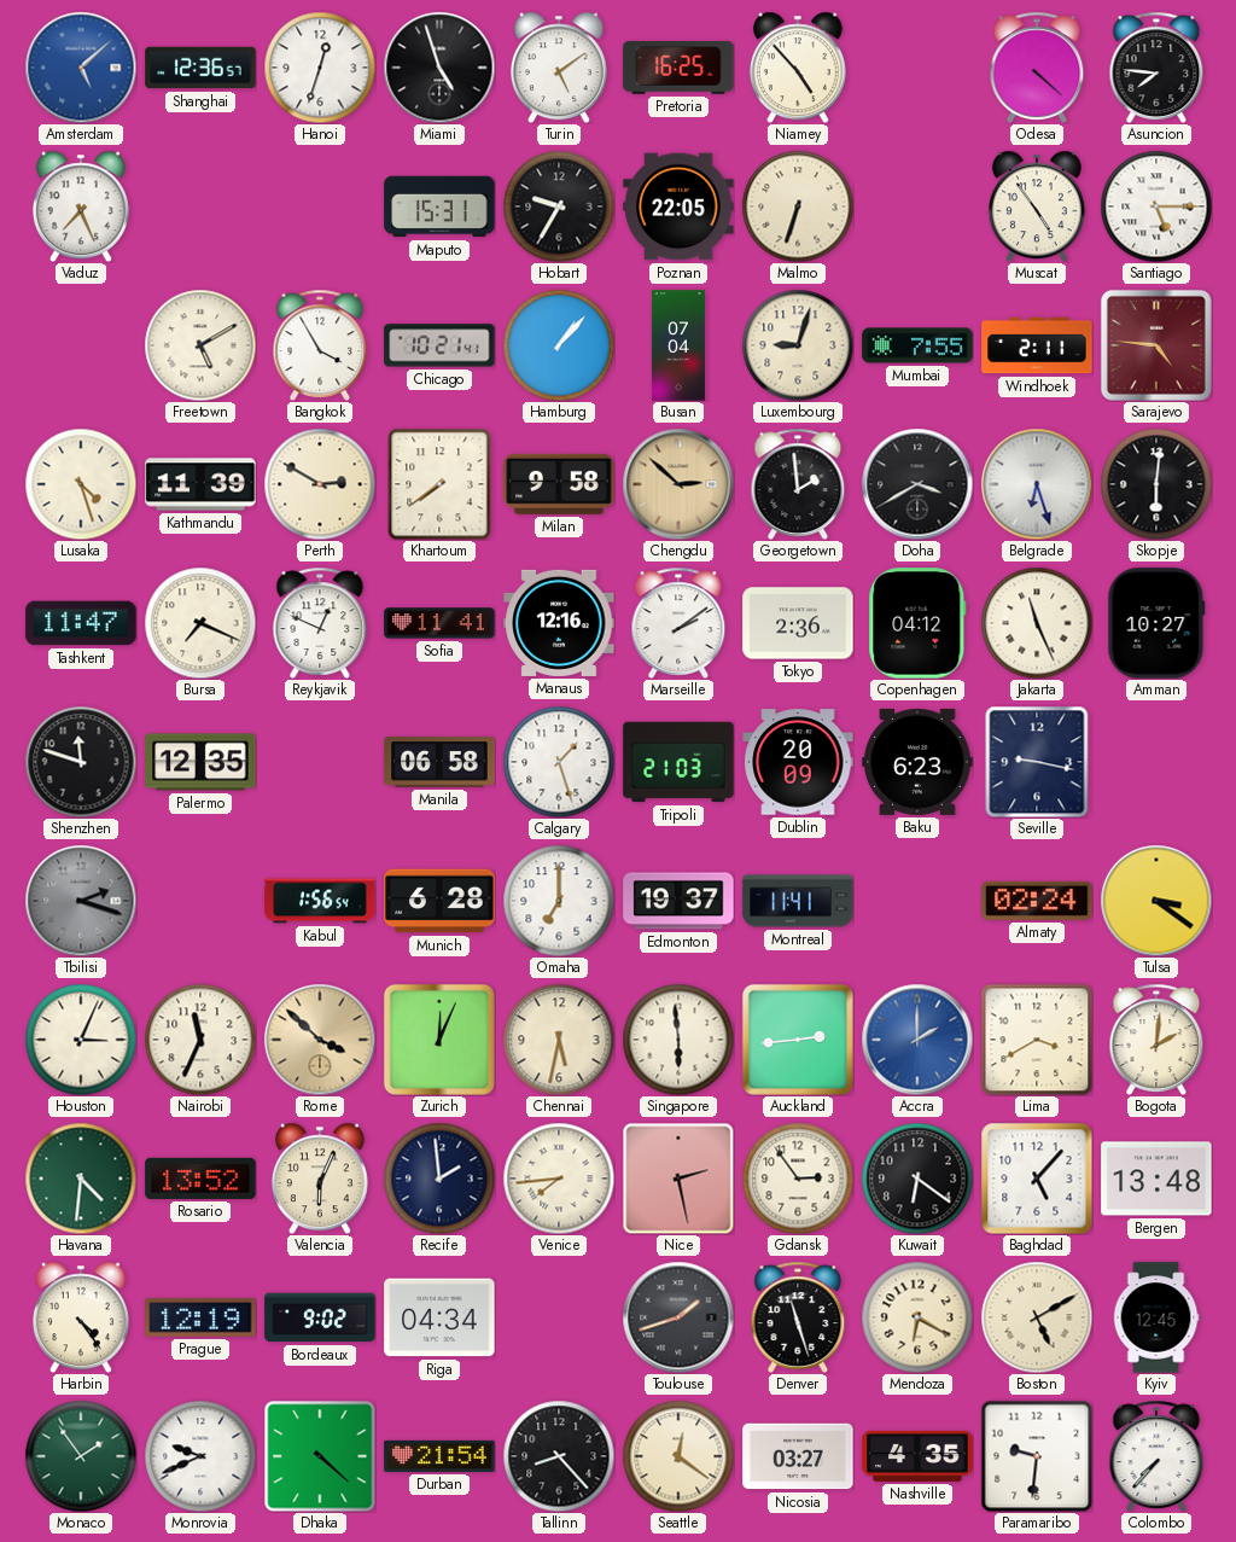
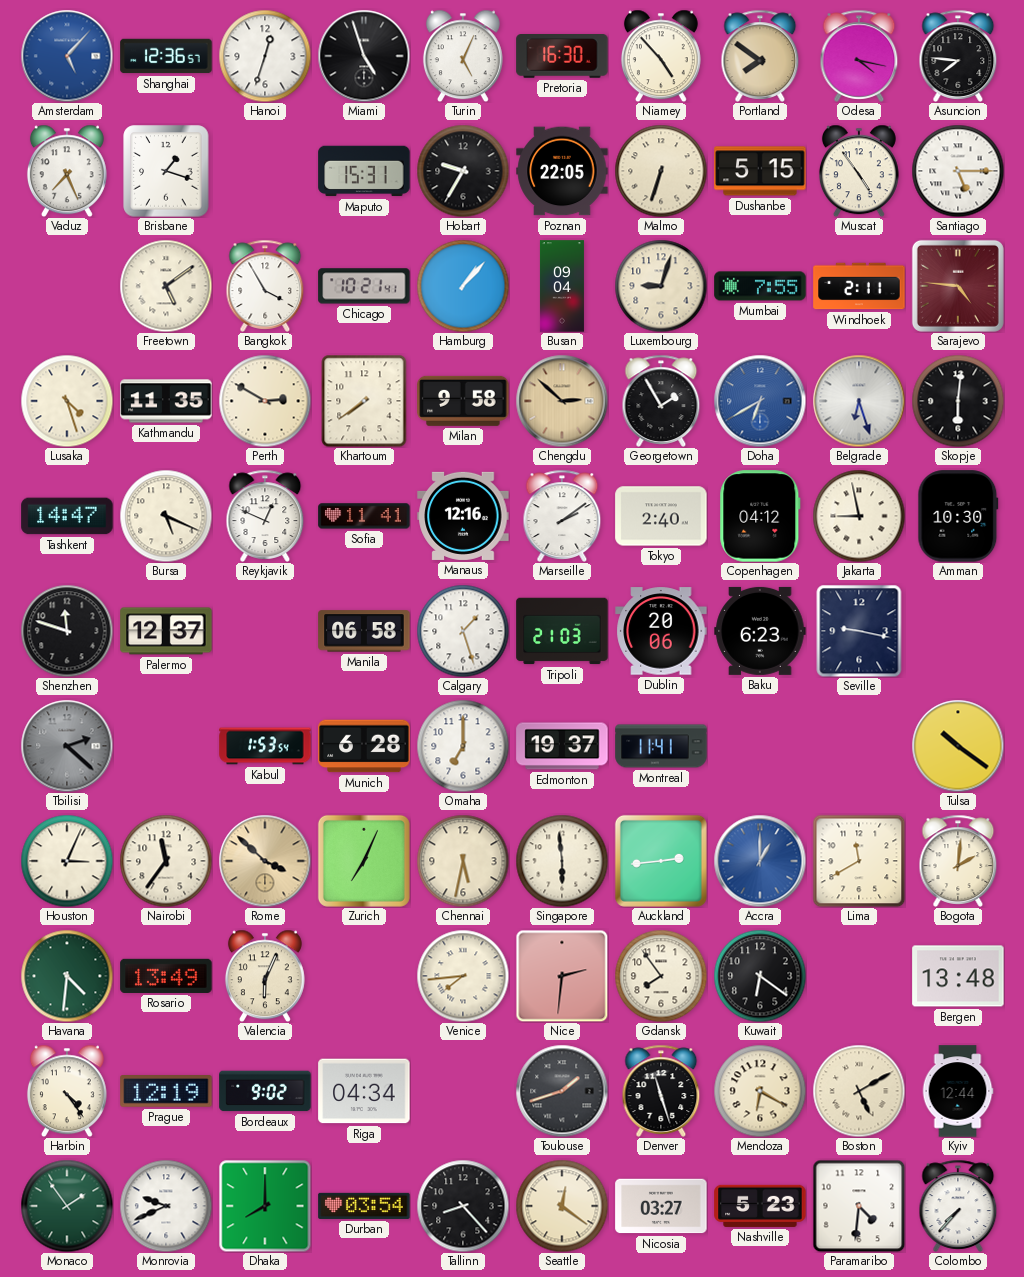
Amsterdam: 5:08 -> 5:07
Turin: 5:09 -> 5:04
Pretoria: 16:25 -> 16:30
Portland: none -> 7:51
Odesa: 4:22 -> 4:17
Brisbane: none -> 1:18
Dushanbe: none -> 5:15
Freetown: 5:10 -> 5:09
Busan: 07:04 -> 09:04
Kathmandu: 11:39 -> 11:35
Georgetown: 1:59 -> 1:55
Doha: 3:40 -> 6:40
Doha dial: black -> blue
Tashkent: 11:47 -> 14:47
Bursa: 7:19 -> 5:19
Tokyo: 2:36 -> 2:40
Jakarta: 11:26 -> 8:58
Amman: 10:27 -> 10:30
Palermo: 12:35 -> 12:37
Dublin: 20:09 -> 20:06
Tbilisi: 2:18 -> 2:22
Kabul: 1:56 -> 1:53
Almaty: 02:24 -> none
Tulsa: 3:21 -> 10:21
Nairobi: 11:34 -> 11:36
Zurich: 12:04 -> 7:04
Accra: 2:00 -> 1:00
Lima: 3:40 -> 11:40
Rosario: 13:52 -> 13:49
Recife: 1:59 -> none
Nice: 2:28 -> 2:31
Gdansk: 2:54 -> 7:54
Baghdad: 5:07 -> none
Kyiv: 12:45 -> 12:44
Dhaka: 4:22 -> 8:00
Durban: 21:54 -> 03:54
Nashville: 4:35 -> 5:23
Paramaribo: 9:31 -> 4:31
